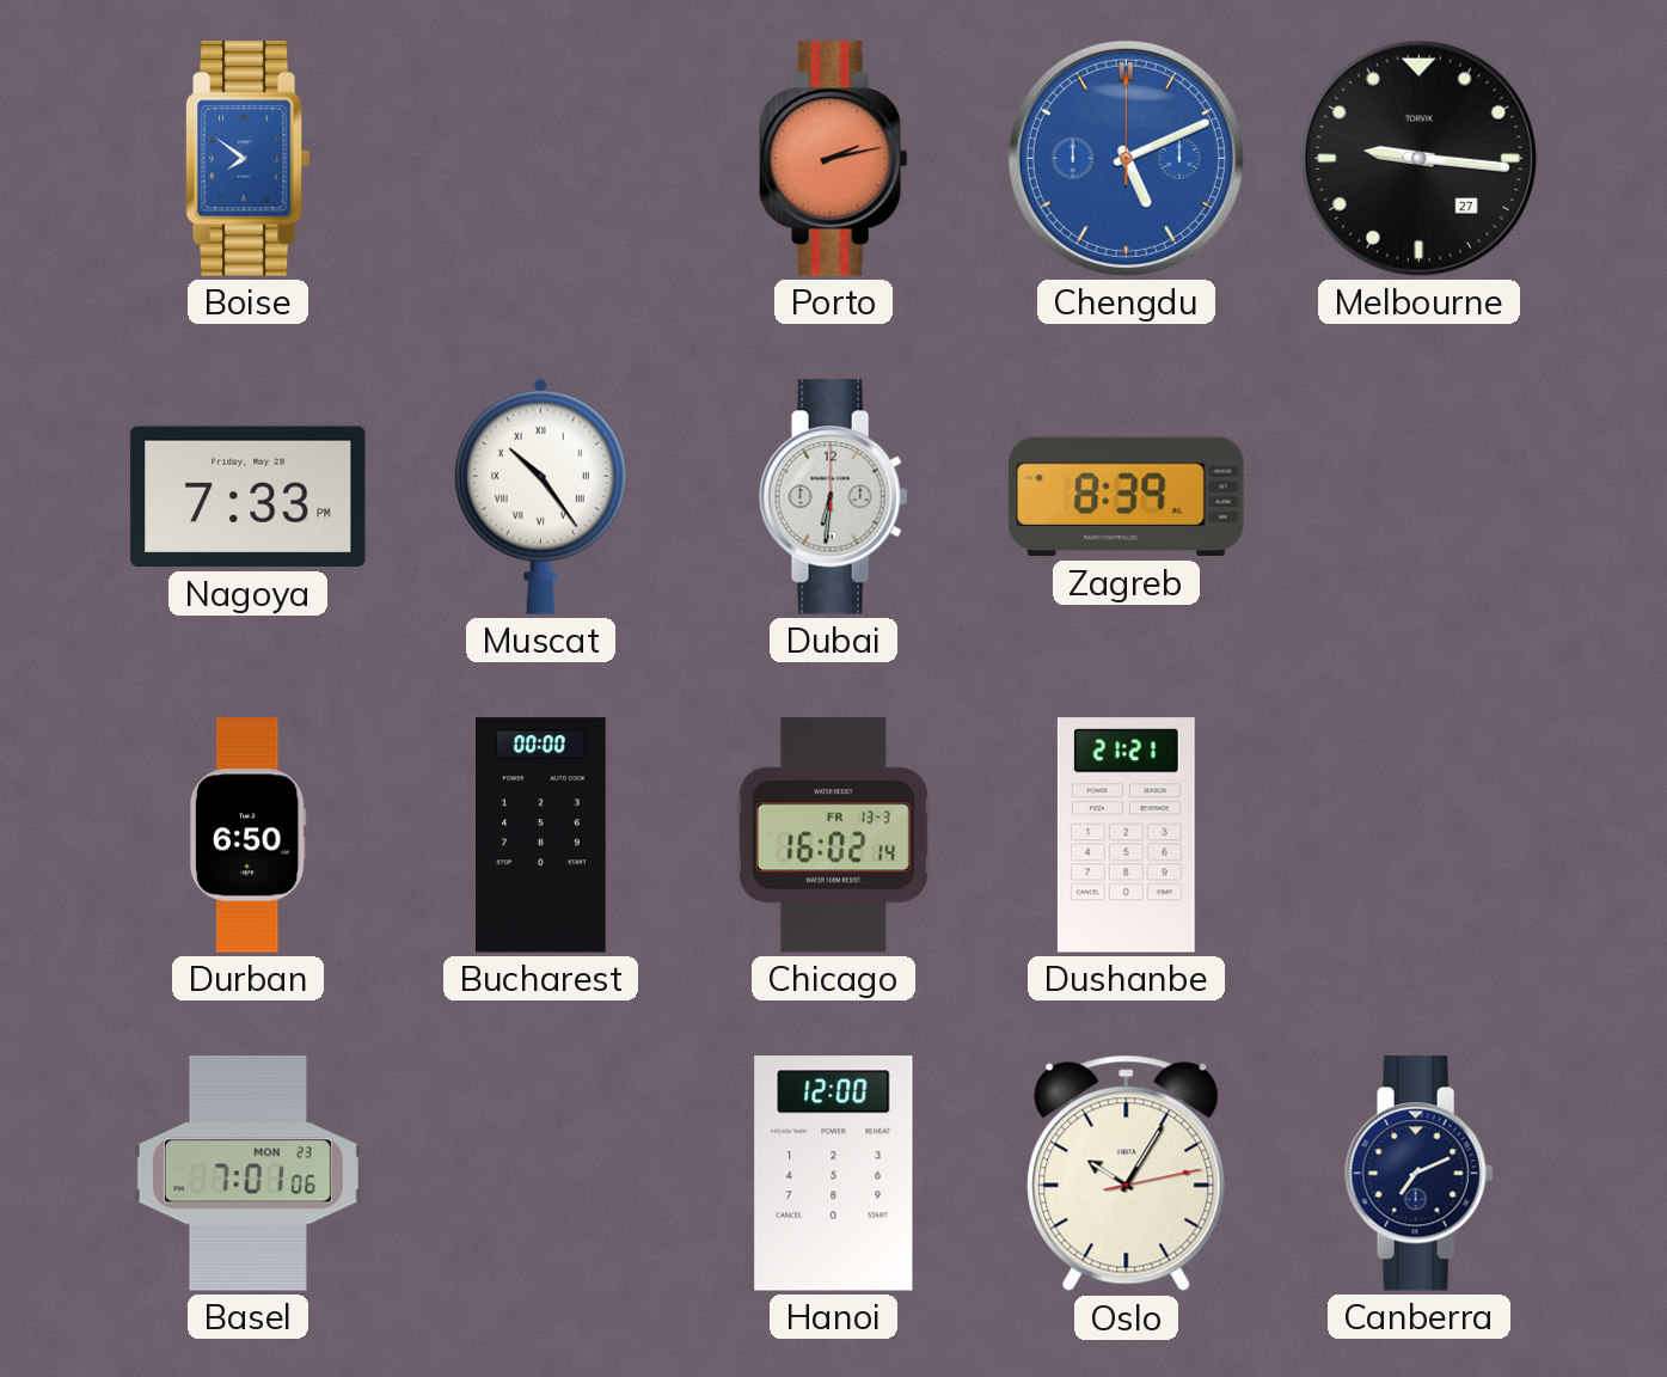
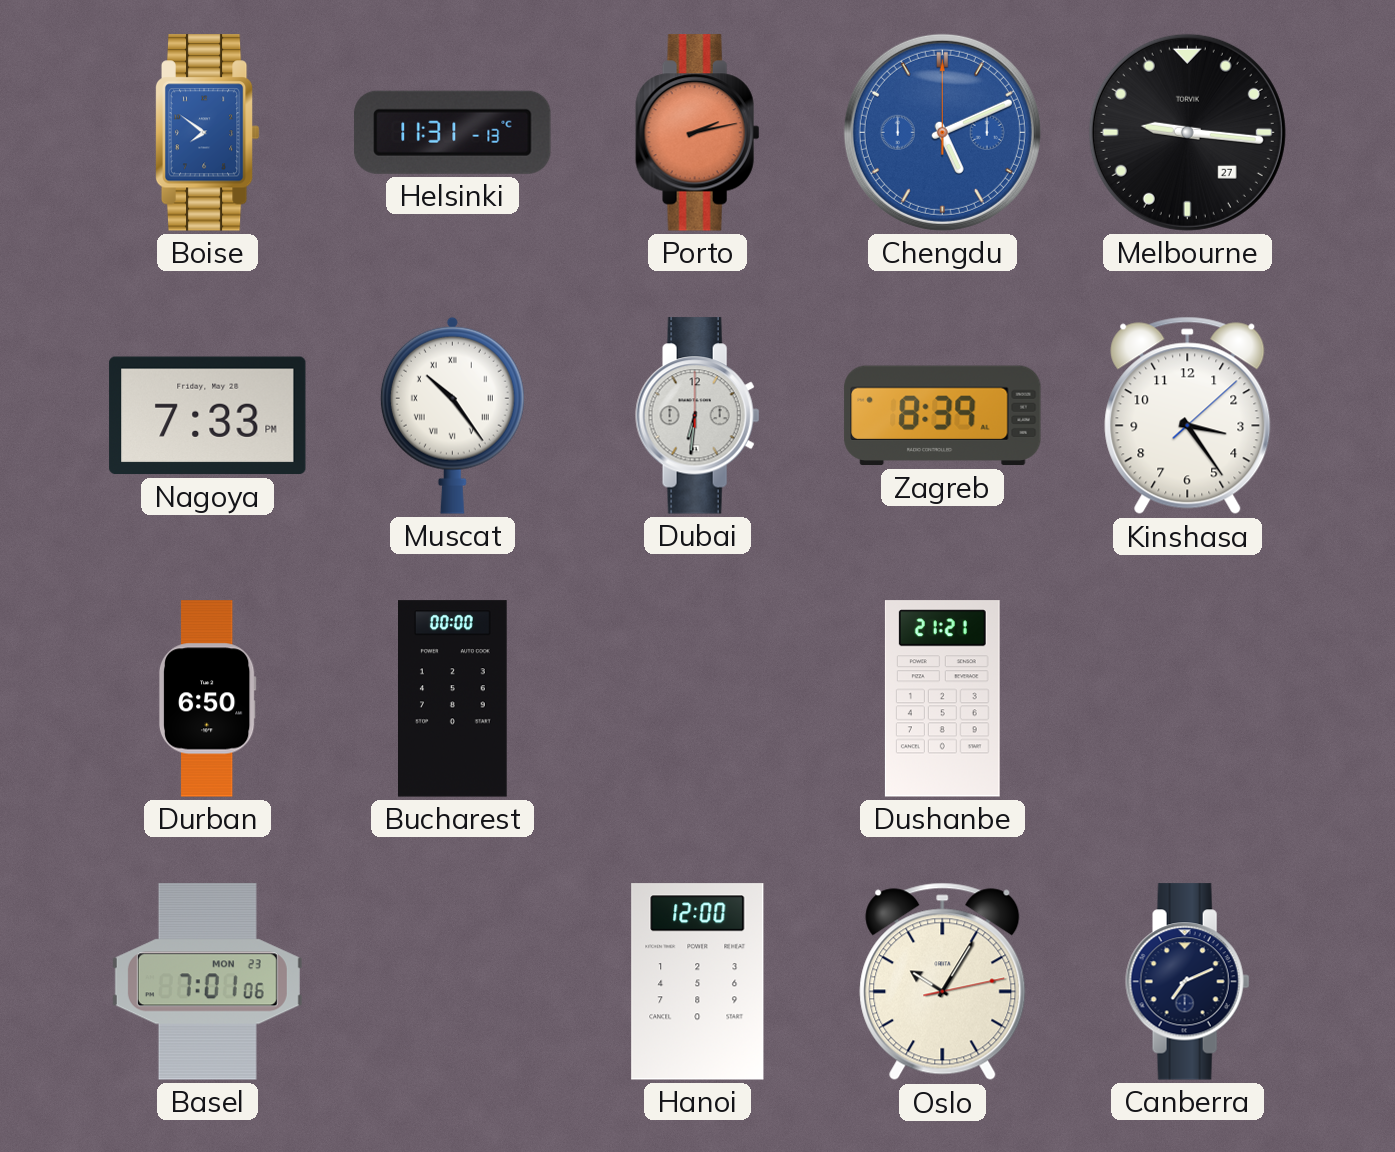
Helsinki: none -> 11:31
Kinshasa: none -> 3:24
Chicago: 16:02 -> none
